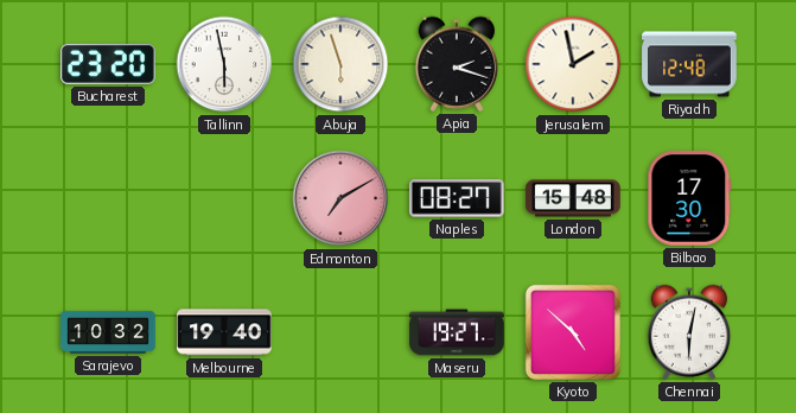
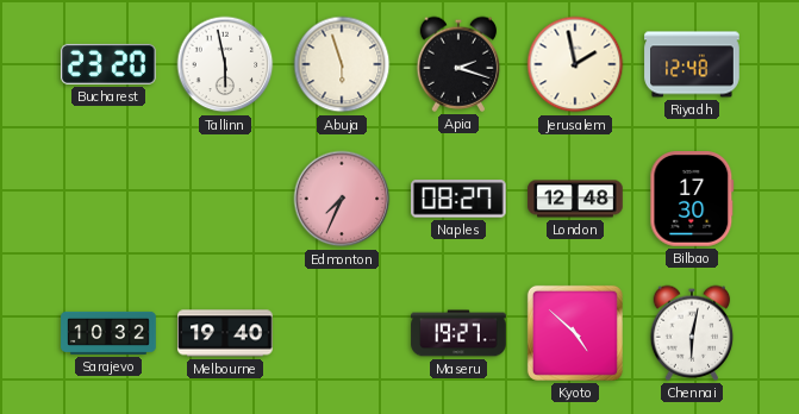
Edmonton: 7:10 -> 7:34
London: 15:48 -> 12:48
